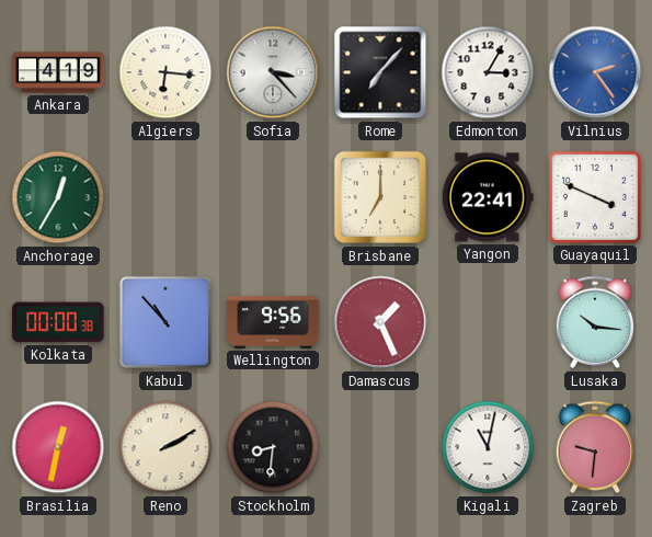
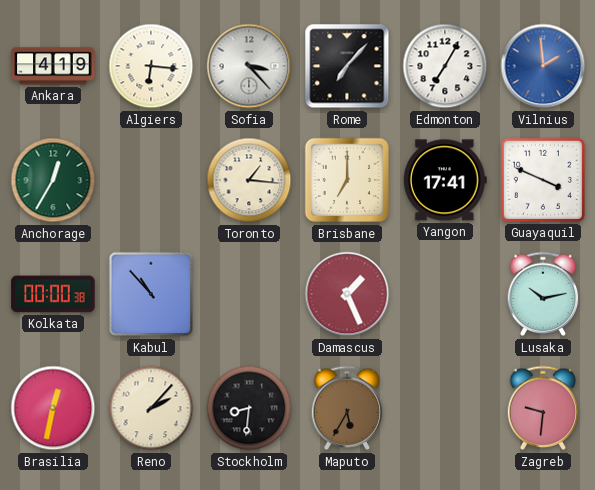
Edmonton: 3:05 -> 7:05
Vilnius: 2:24 -> 1:59
Toronto: none -> 1:16
Yangon: 22:41 -> 17:41
Wellington: 9:56 -> none
Lusaka: 10:16 -> 10:13
Reno: 2:10 -> 2:07
Maputo: none -> 5:35
Kigali: 11:02 -> none
